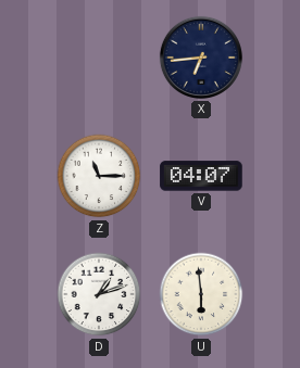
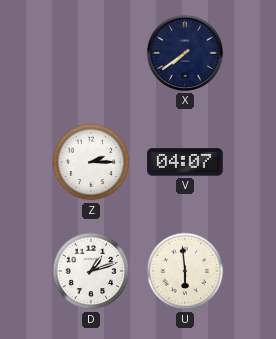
X: 6:44 -> 7:39
Z: 11:15 -> 2:15
